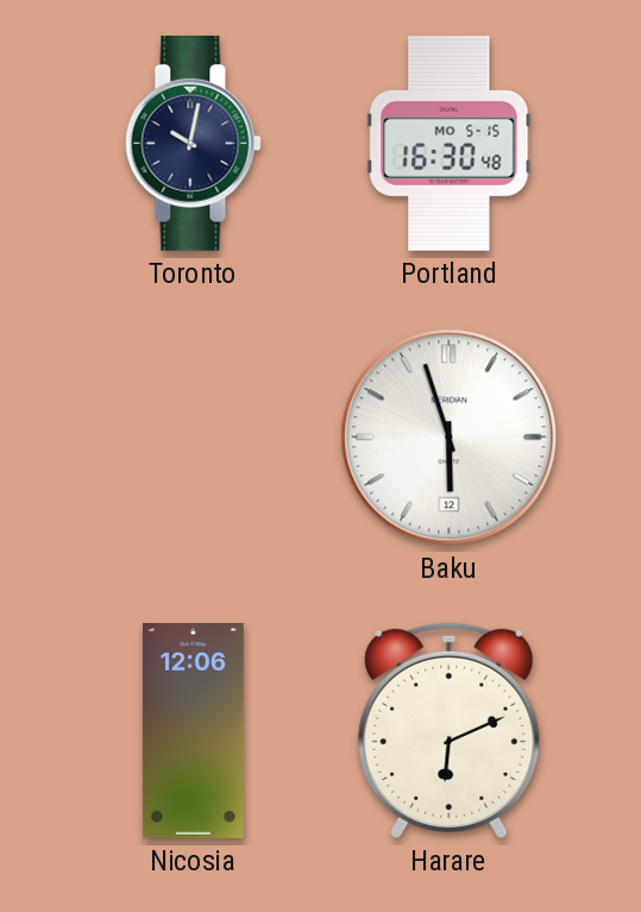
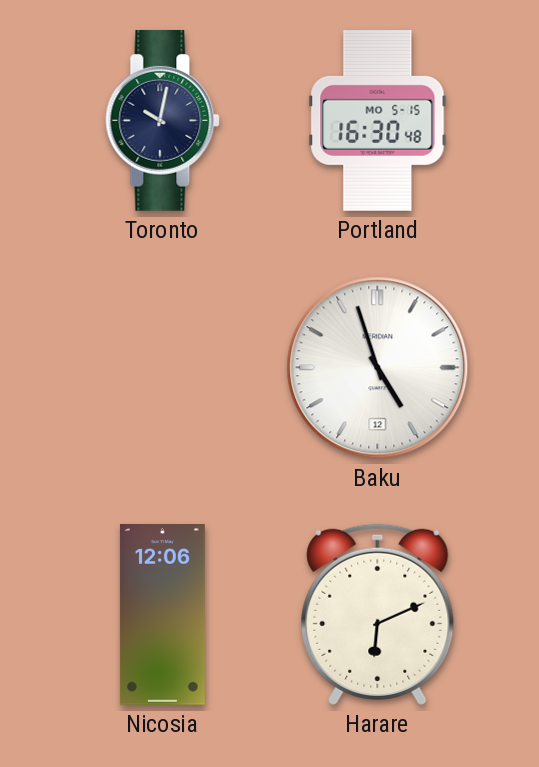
Baku: 5:57 -> 4:57
